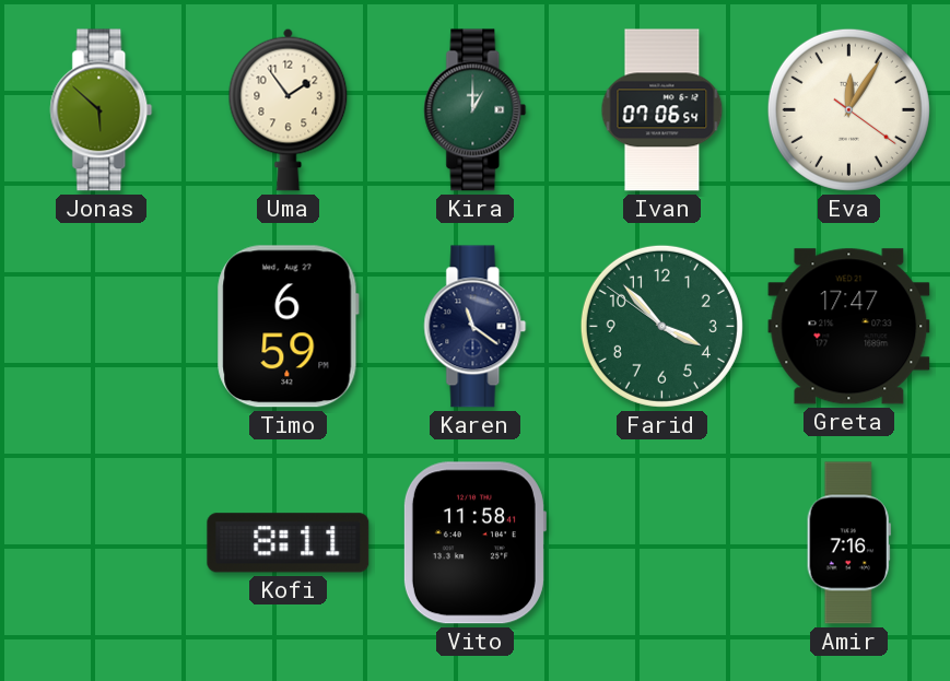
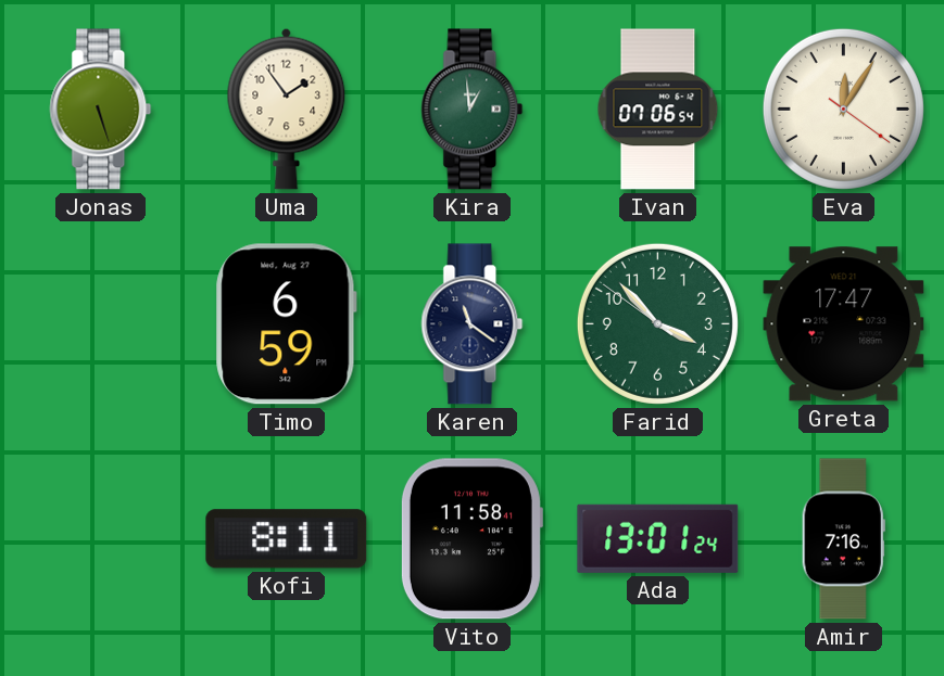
Jonas: 5:52 -> 5:27
Kira: 1:00 -> 12:59
Ada: none -> 13:01
